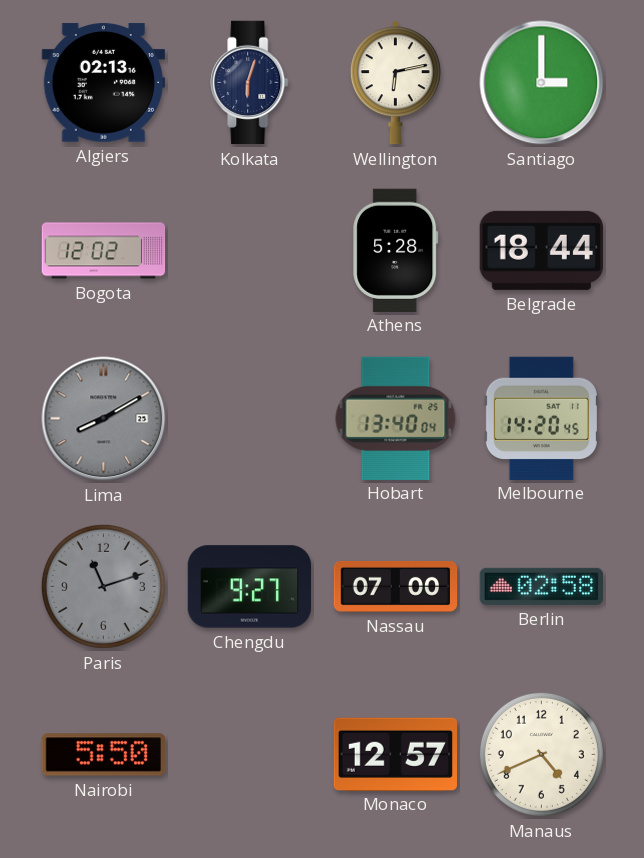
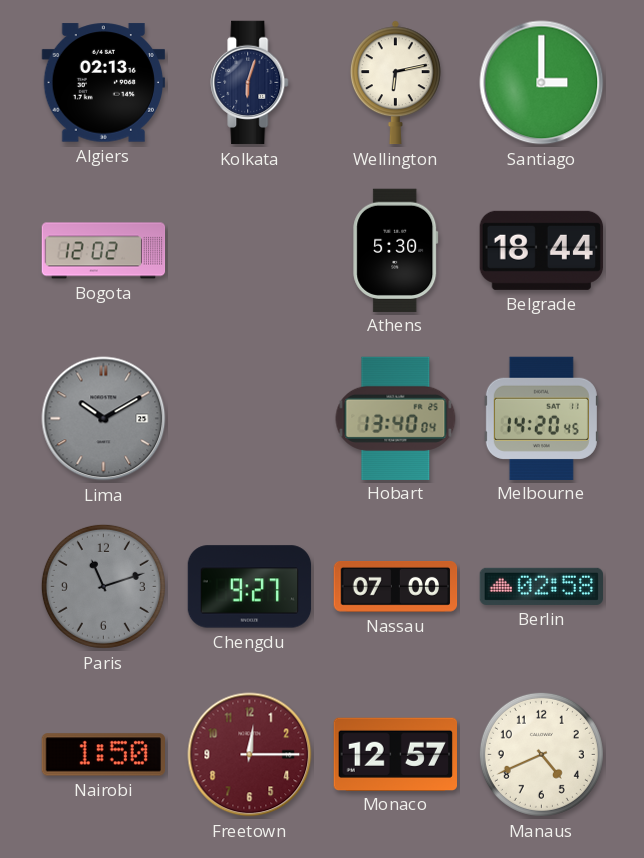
Athens: 5:28 -> 5:30
Lima: 8:10 -> 10:10
Nairobi: 5:50 -> 1:50
Freetown: none -> 12:15
